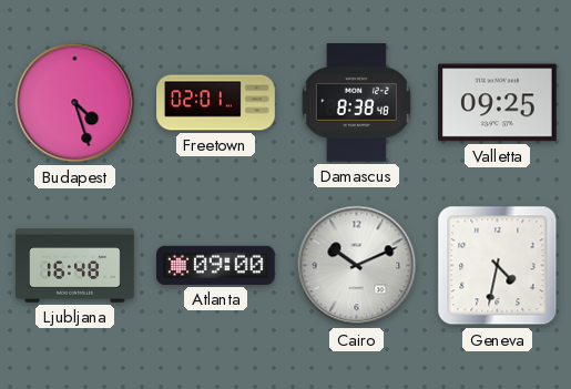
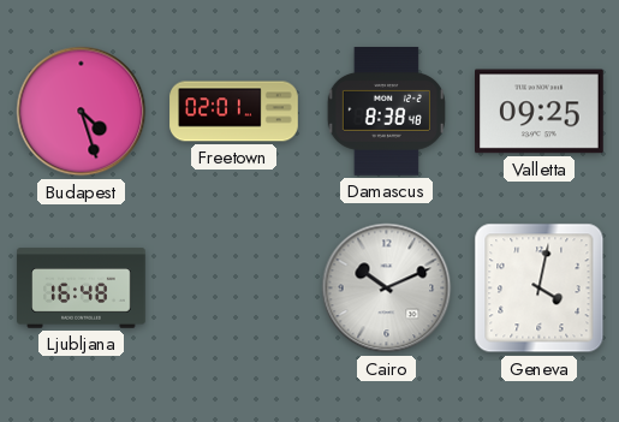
Atlanta: 09:00 -> none
Geneva: 4:32 -> 4:02
